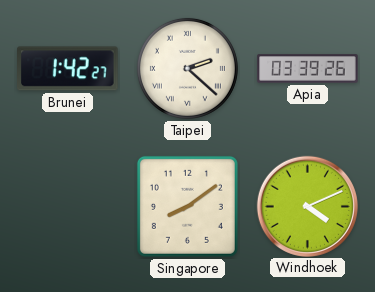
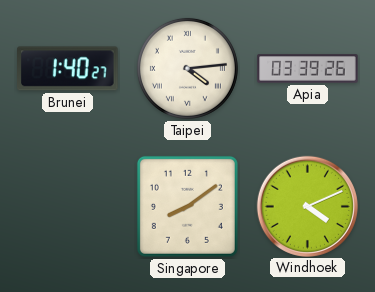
Brunei: 1:42 -> 1:40
Taipei: 2:22 -> 4:14
